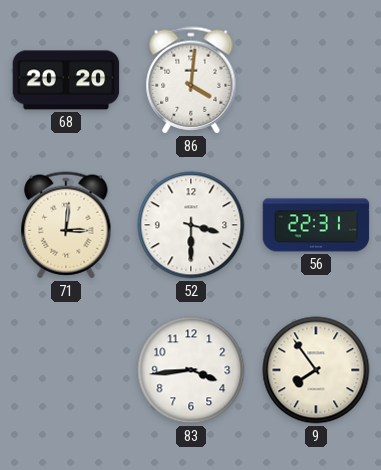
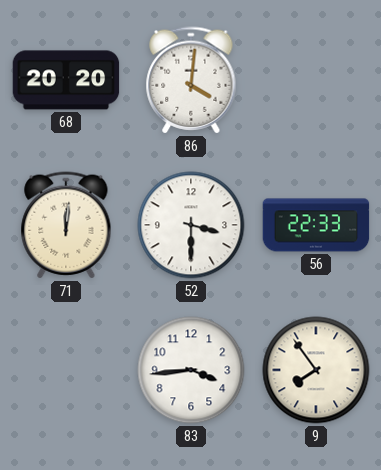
71: 3:01 -> 12:01
56: 22:31 -> 22:33
